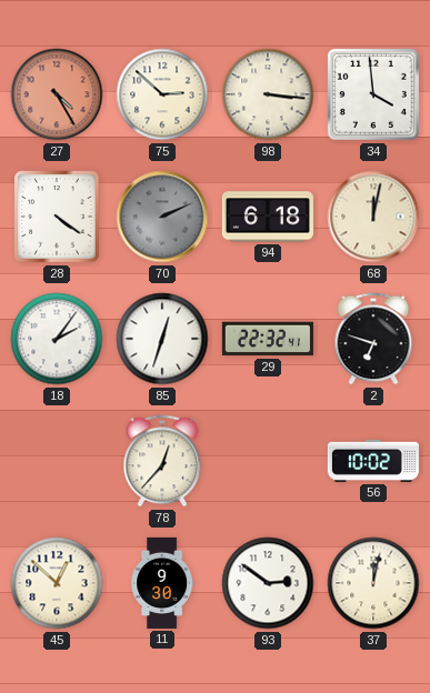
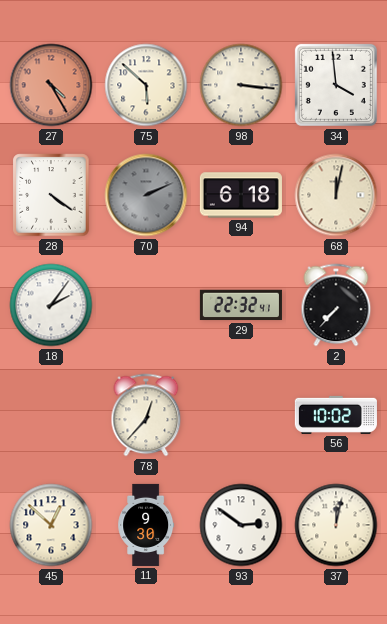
75: 2:52 -> 5:52
85: 12:33 -> none
2: 6:48 -> 7:37
